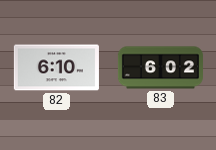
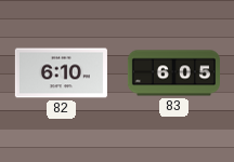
83: 6:02 -> 6:05
